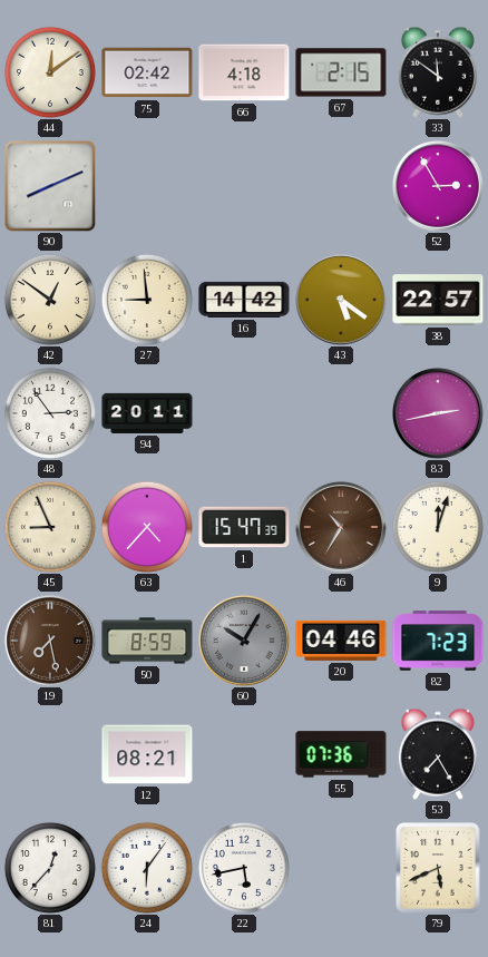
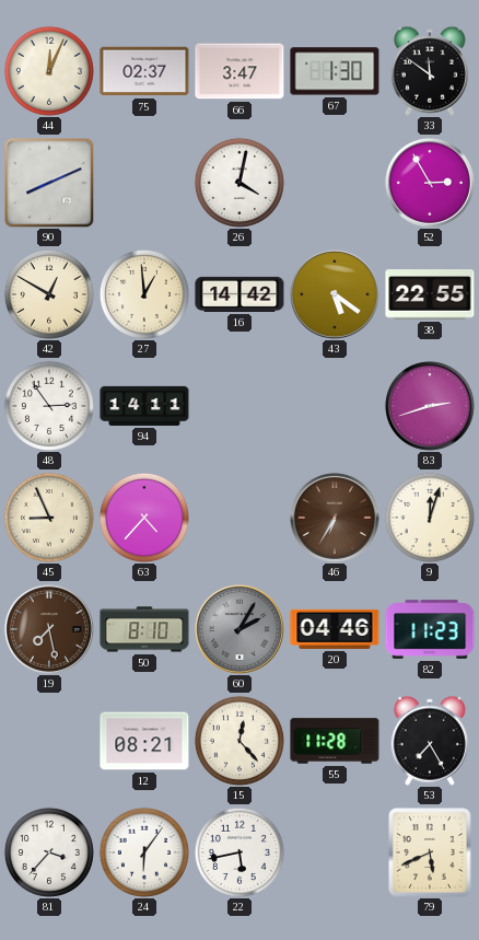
44: 12:09 -> 12:04
75: 02:42 -> 02:37
66: 4:18 -> 3:47
67: 2:15 -> 1:30
26: none -> 4:02
42: 12:51 -> 12:50
27: 8:59 -> 12:59
38: 22:57 -> 22:55
94: 20:11 -> 14:11
83: 2:43 -> 2:42
1: 15:47 -> none
46: 10:35 -> 6:35
50: 8:59 -> 8:10
60: 10:05 -> 2:05
82: 7:23 -> 11:23
15: none -> 12:23
55: 07:36 -> 11:28
81: 12:37 -> 3:37
